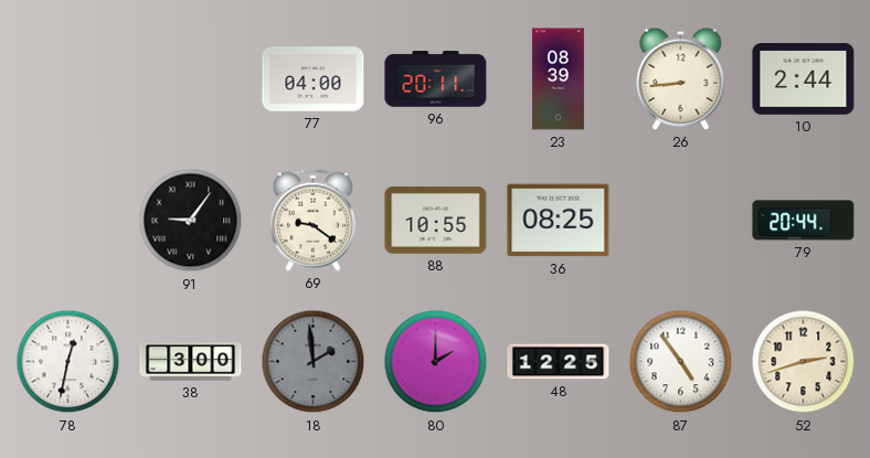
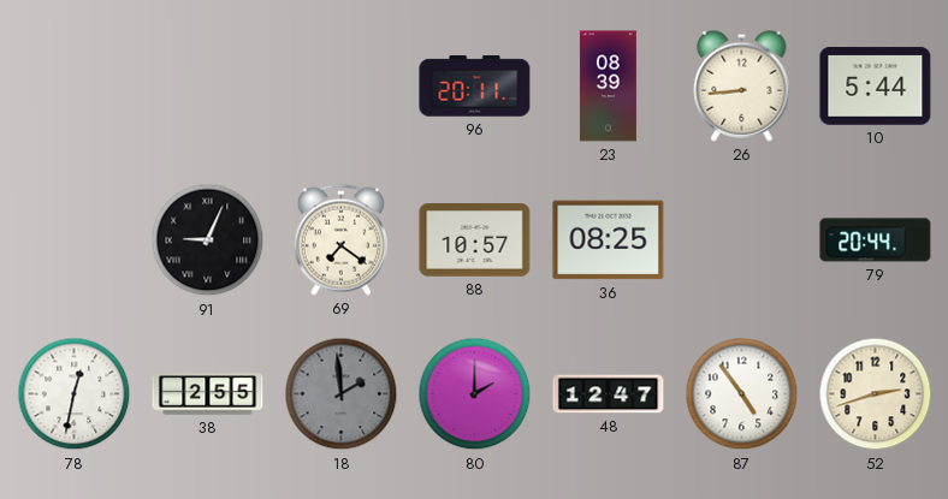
77: 04:00 -> none
10: 2:44 -> 5:44
91: 9:06 -> 9:04
69: 9:21 -> 7:21
88: 10:55 -> 10:57
38: 3:00 -> 2:55
48: 12:25 -> 12:47
